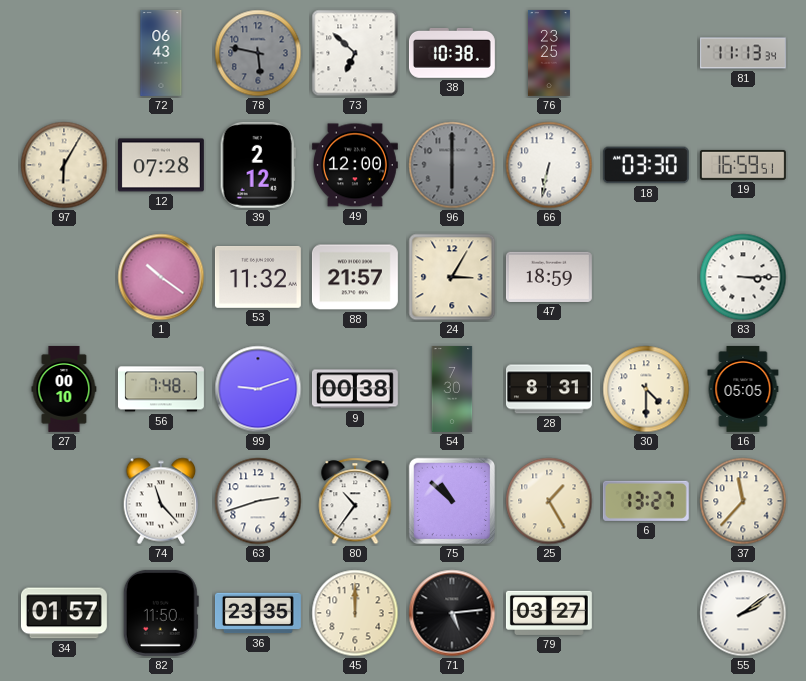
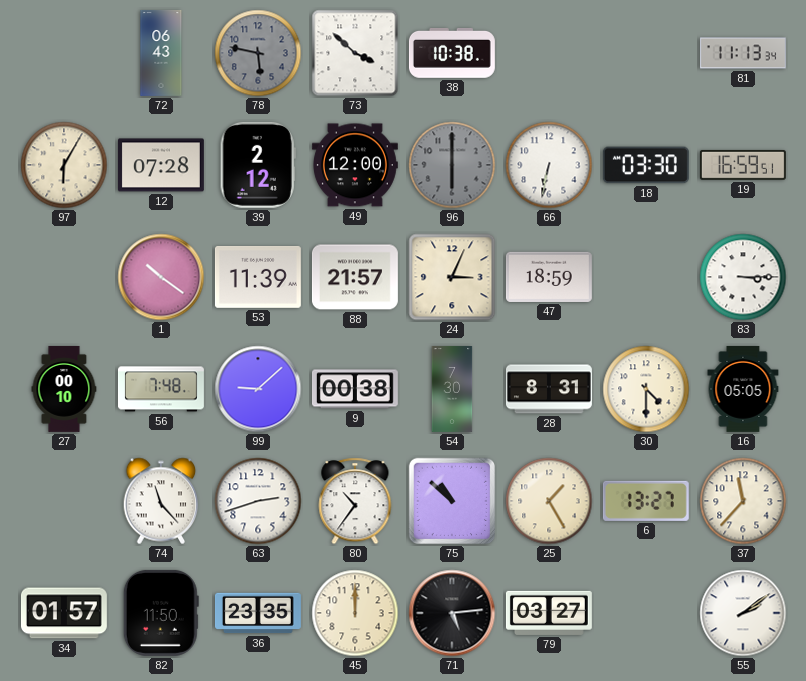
73: 6:52 -> 3:52
76: 23:25 -> none
53: 11:32 -> 11:39
24: 3:05 -> 3:04
99: 9:12 -> 9:08
